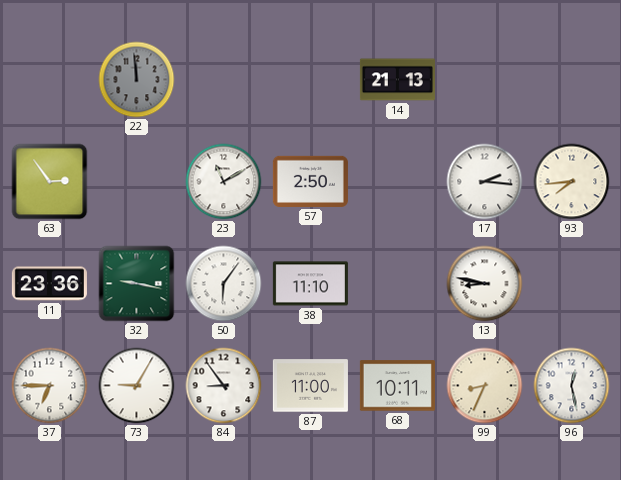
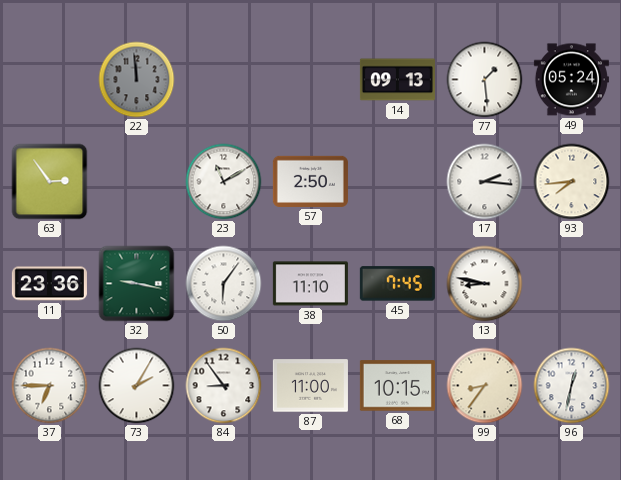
14: 21:13 -> 09:13
77: none -> 1:29
49: none -> 05:24
45: none -> 7:45
73: 9:05 -> 2:05
68: 10:11 -> 10:15
99: 8:34 -> 8:36
96: 12:28 -> 12:32
